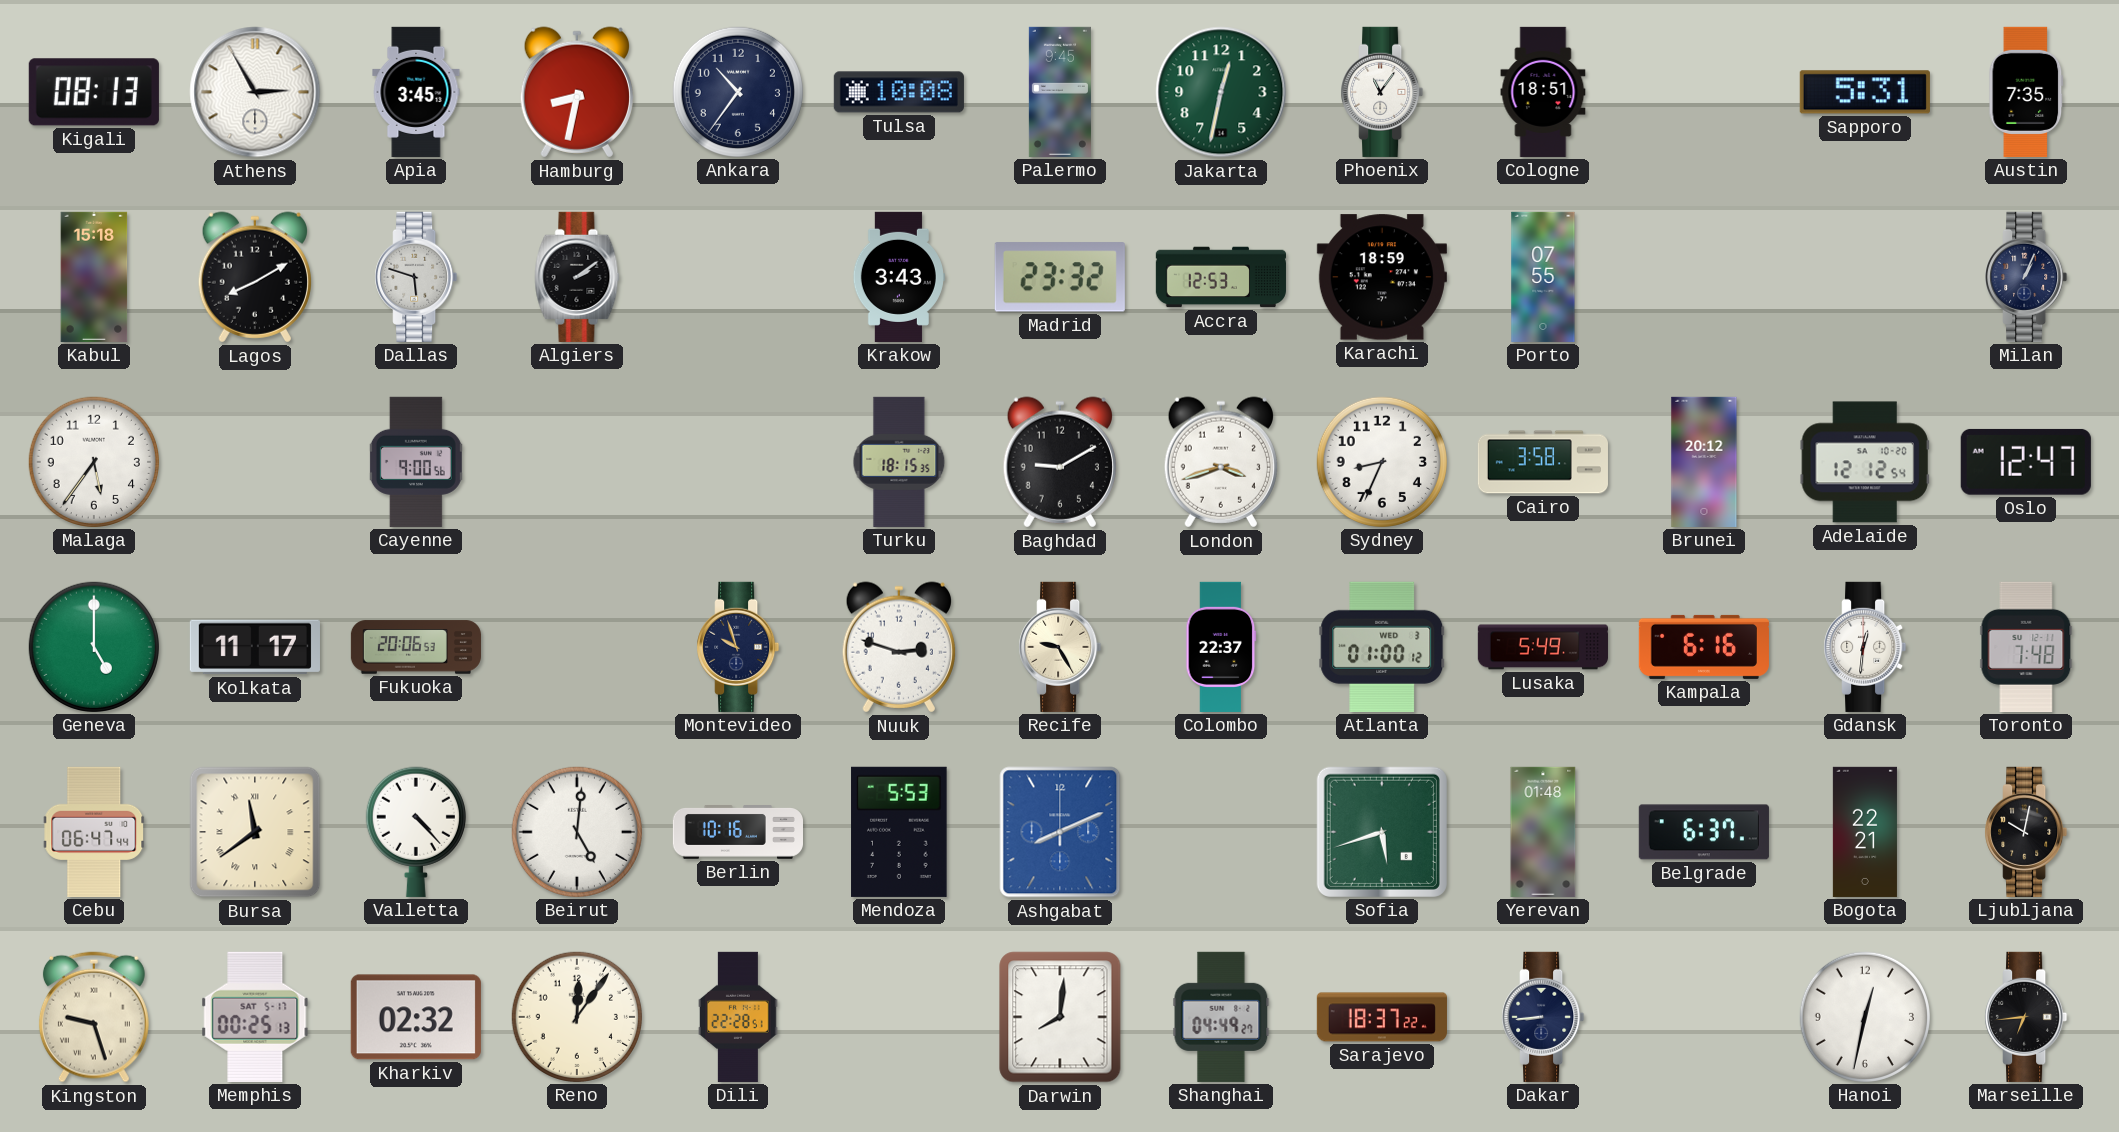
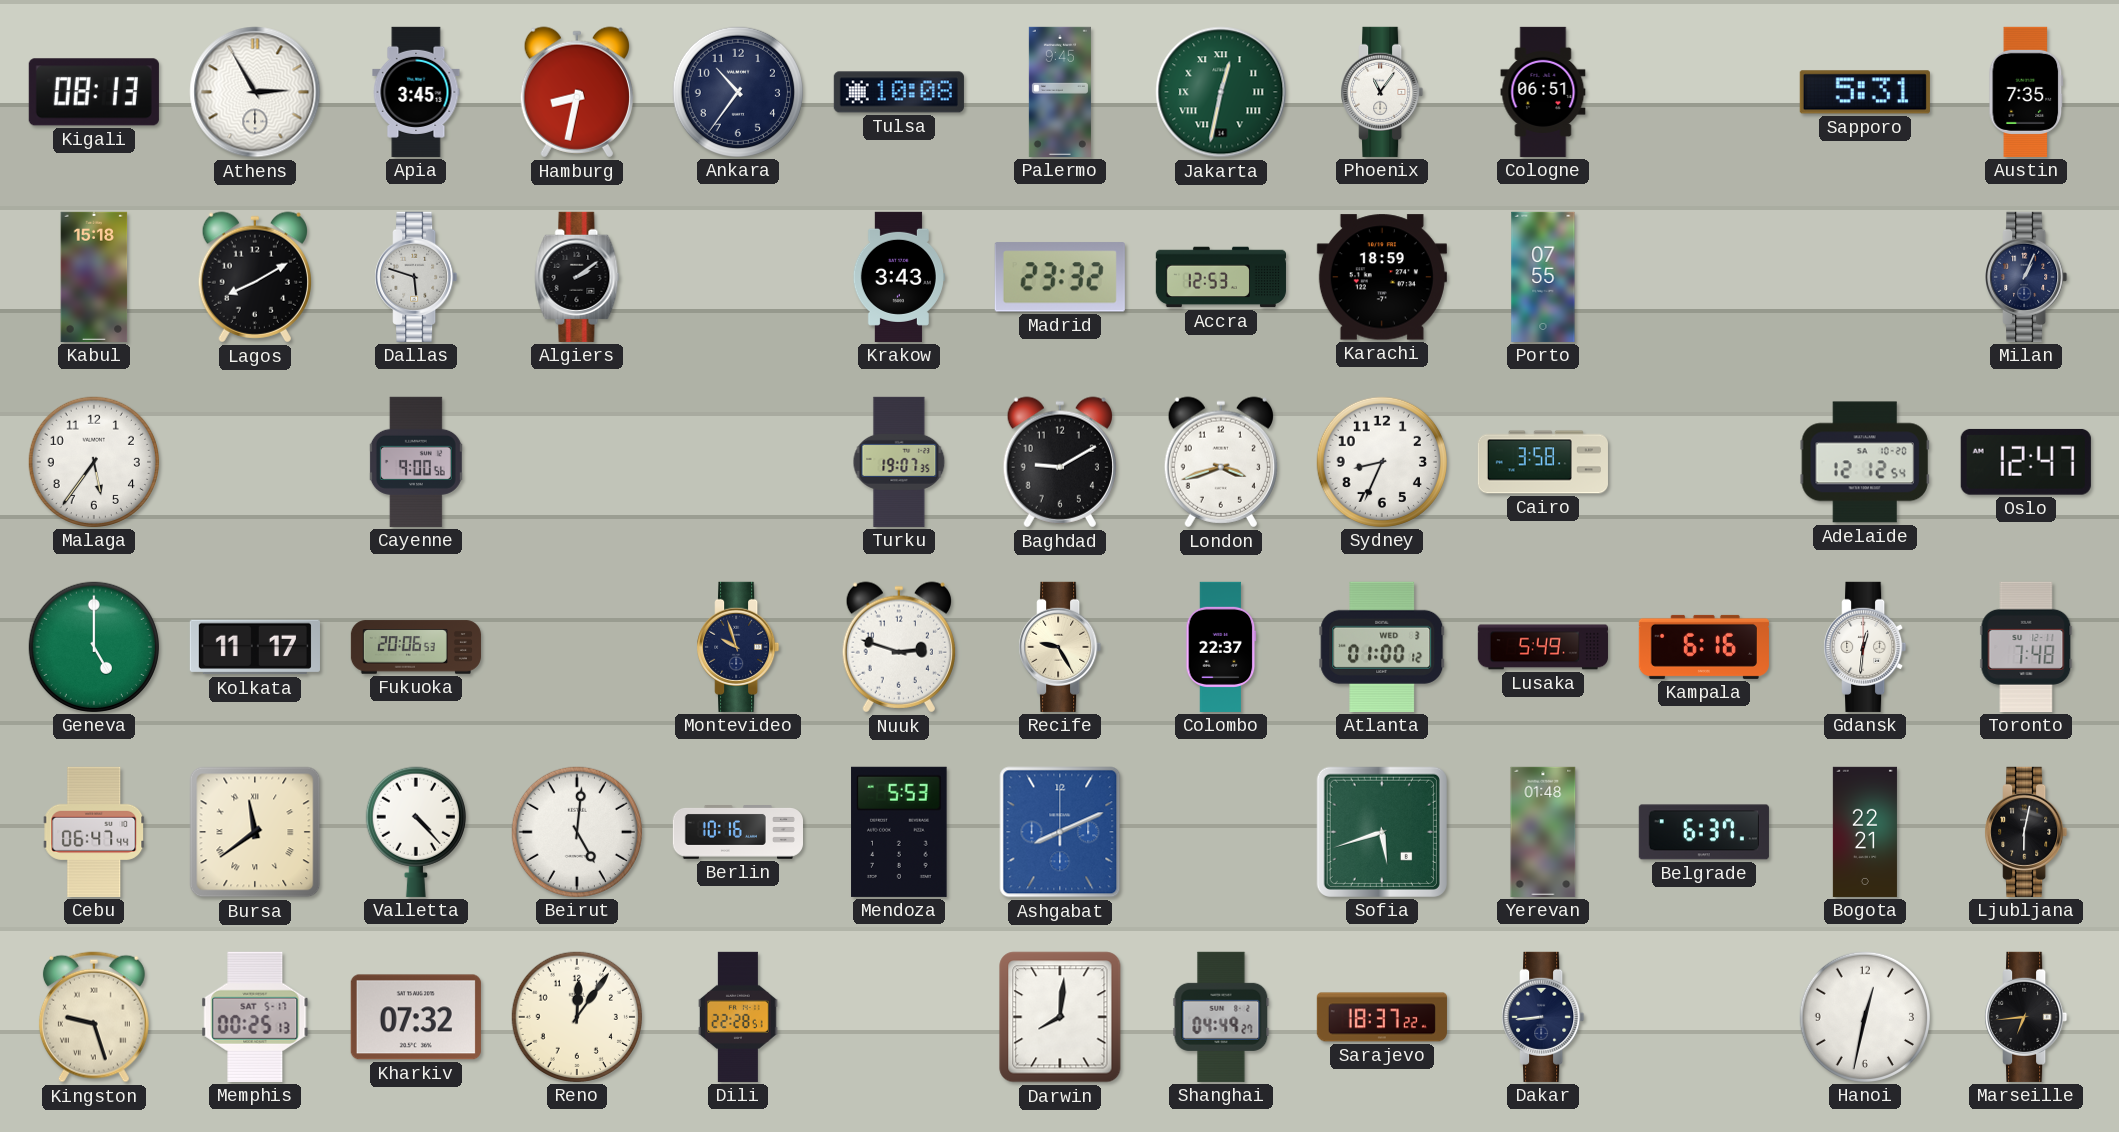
Jakarta numerals: Arabic -> Roman
Cologne: 18:51 -> 06:51
Turku: 18:15 -> 19:07
Brunei: 20:12 -> none
Ljubljana: 10:02 -> 6:02
Kharkiv: 02:32 -> 07:32
